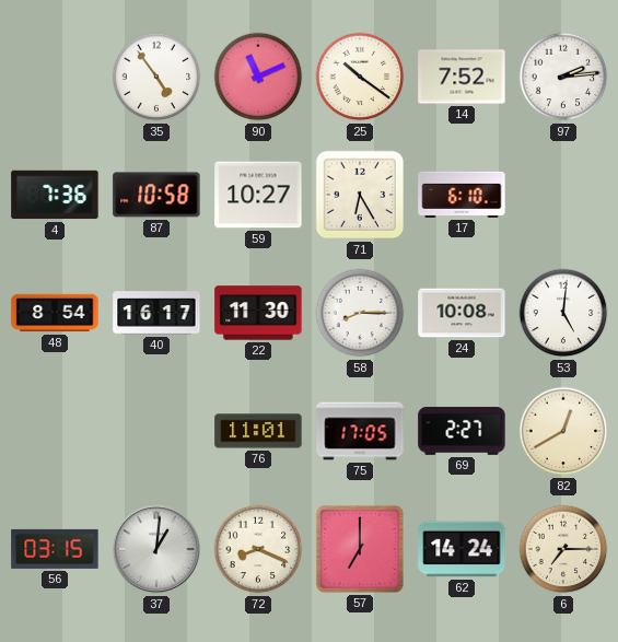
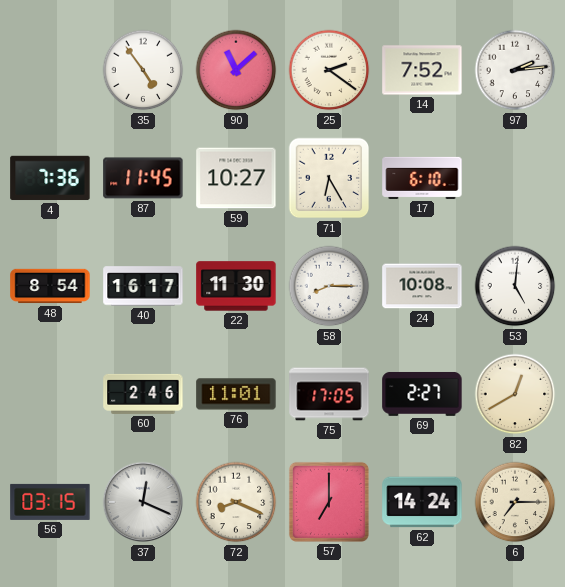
90: 11:11 -> 11:08
25: 10:21 -> 2:21
87: 10:58 -> 11:45
60: none -> 2:46
37: 1:01 -> 12:19
